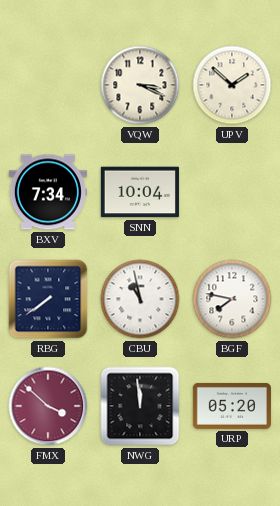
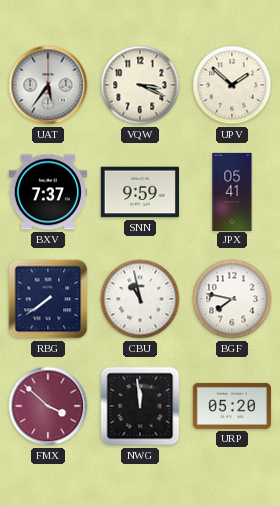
UAT: none -> 5:36
BXV: 7:34 -> 7:37
SNN: 10:04 -> 9:59
JPX: none -> 05:41
